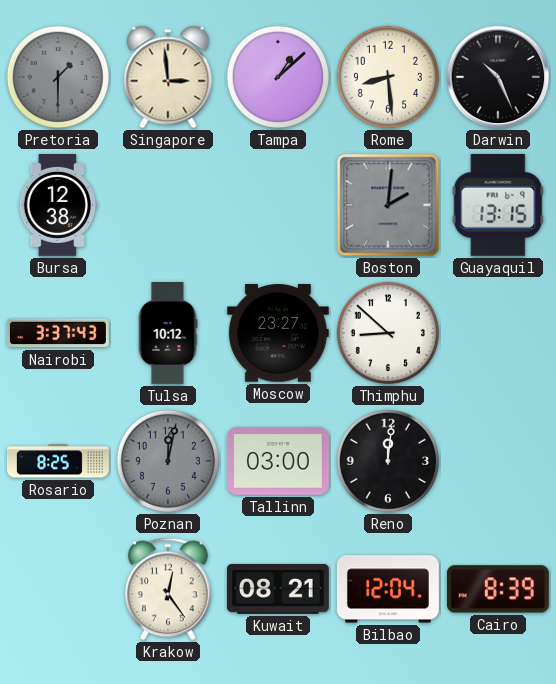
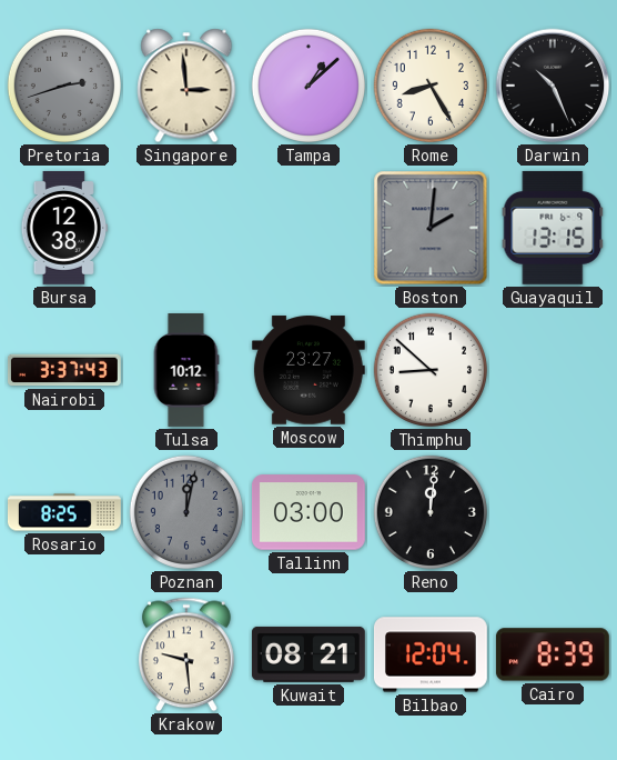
Pretoria: 1:30 -> 2:42
Rome: 8:29 -> 8:25
Krakow: 12:24 -> 9:29
